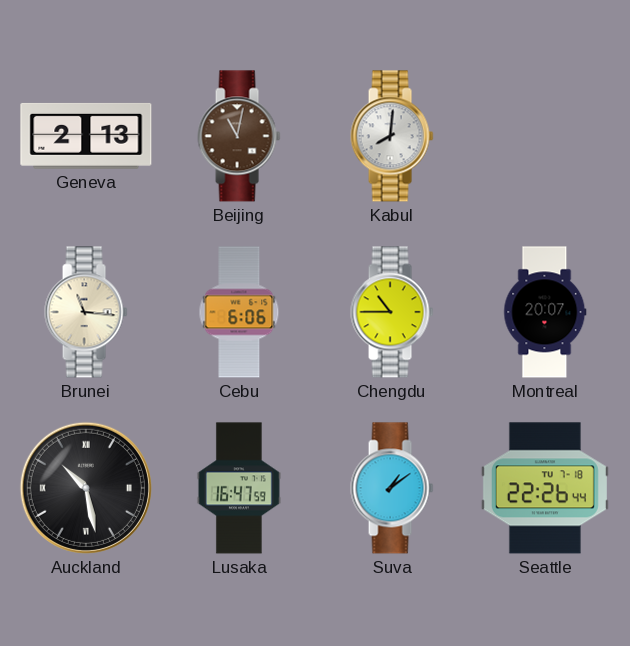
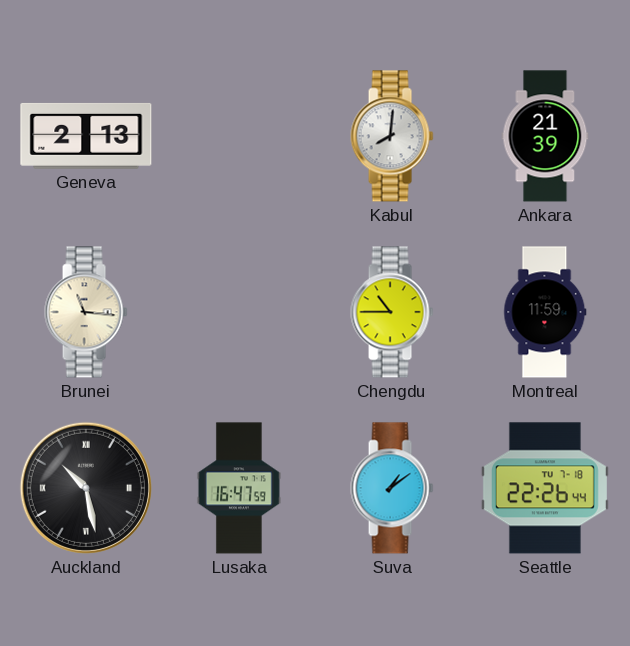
Beijing: 11:02 -> none
Ankara: none -> 21:39
Cebu: 6:06 -> none
Montreal: 20:07 -> 11:59
